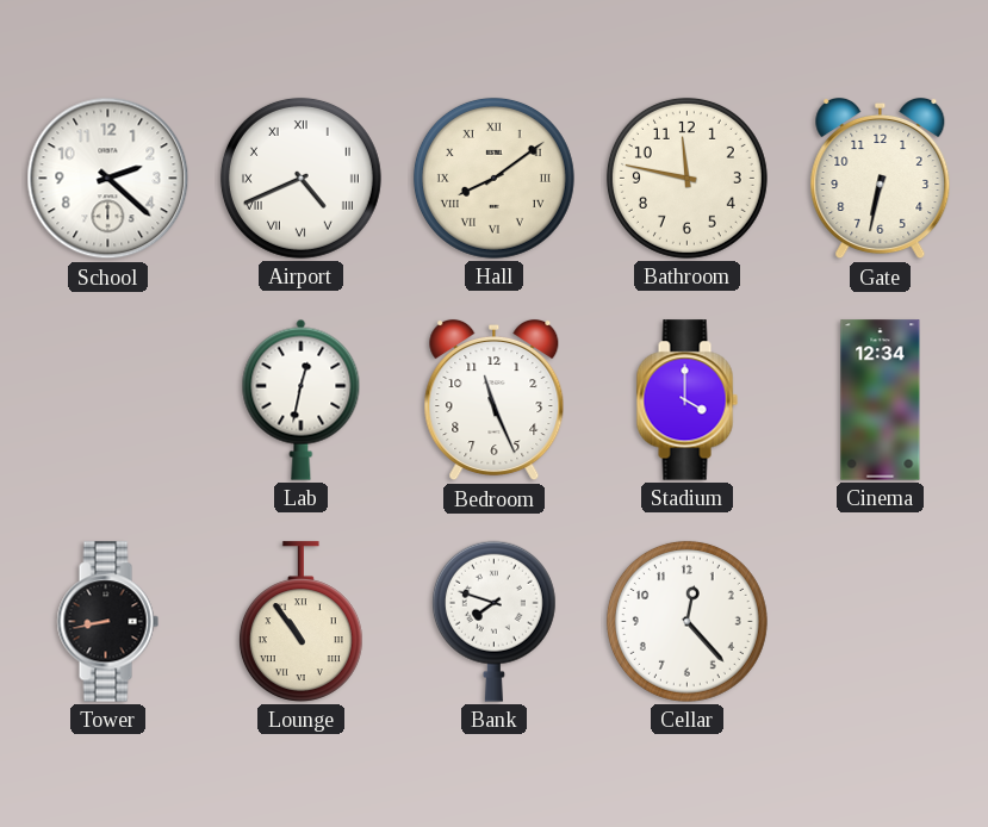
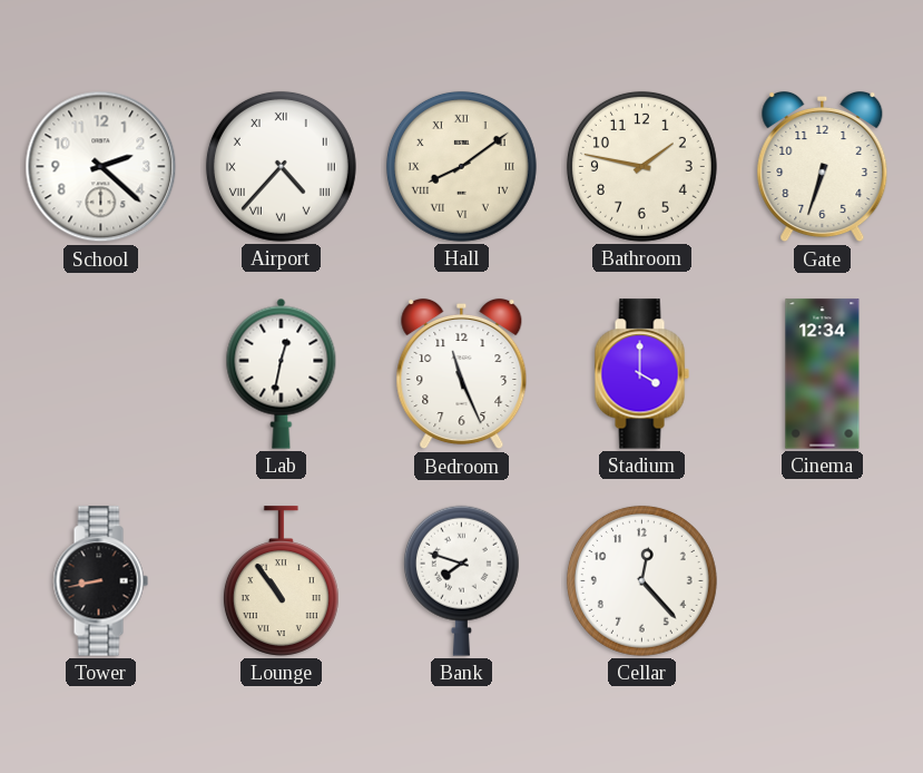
Airport: 4:41 -> 4:37
Bathroom: 11:47 -> 1:47
Gate: 6:32 -> 6:33
